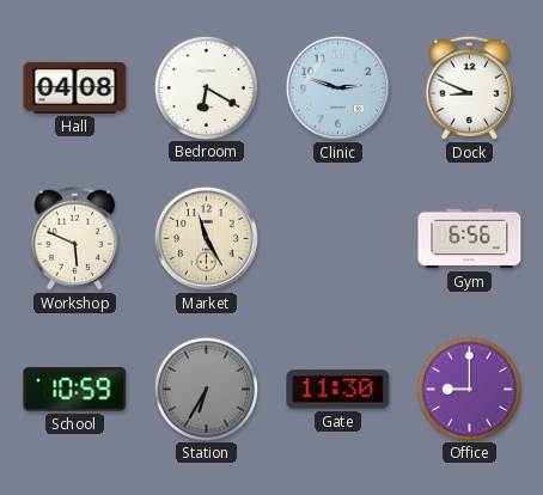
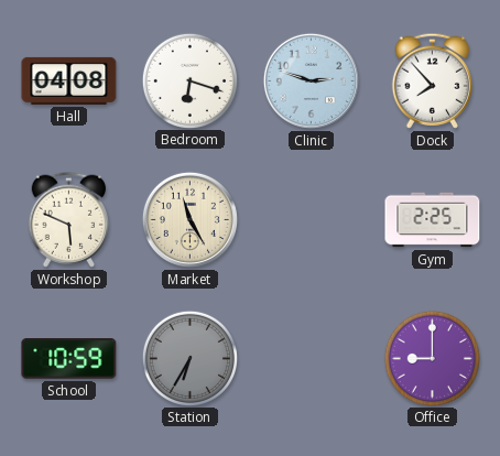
Bedroom: 6:20 -> 6:18
Dock: 8:49 -> 7:53
Gym: 6:56 -> 2:25
Gate: 11:30 -> none
